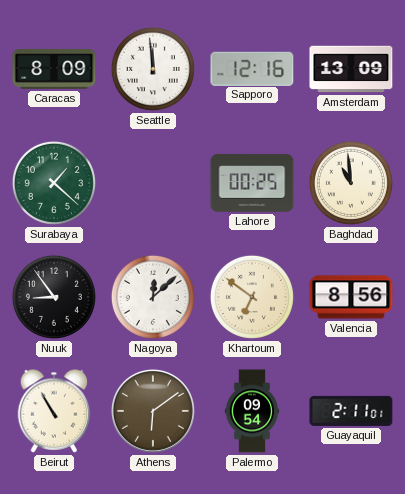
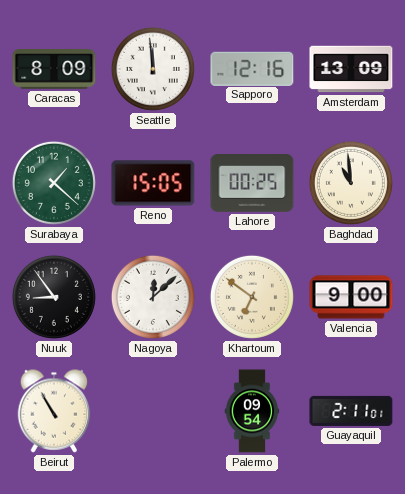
Reno: none -> 15:05
Valencia: 8:56 -> 9:00
Athens: 6:09 -> none
